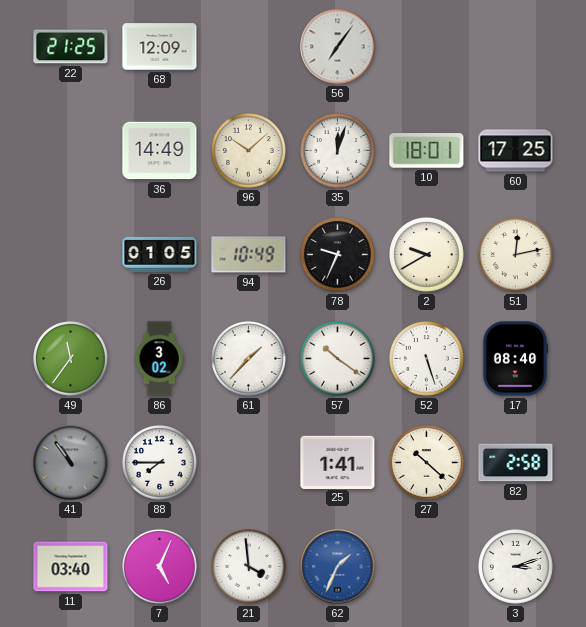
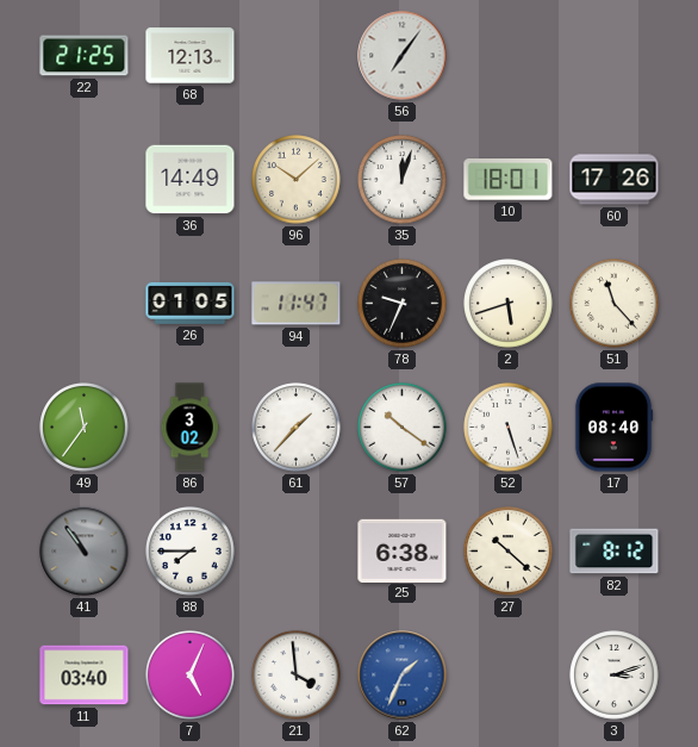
68: 12:09 -> 12:13
60: 17:25 -> 17:26
94: 10:49 -> 11:47
2: 9:40 -> 5:42
51: 12:13 -> 11:23
25: 1:41 -> 6:38
82: 2:58 -> 8:12
